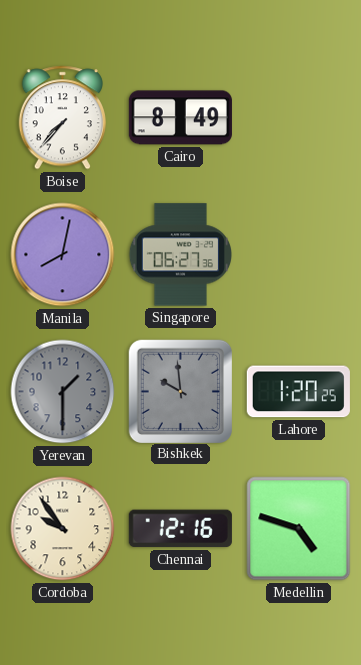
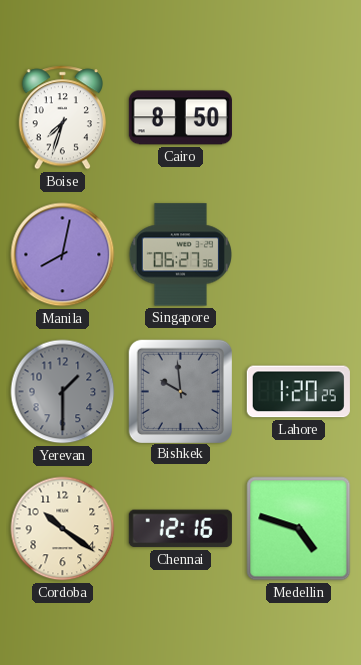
Boise: 7:37 -> 7:33
Cairo: 8:49 -> 8:50
Cordoba: 9:54 -> 10:21
